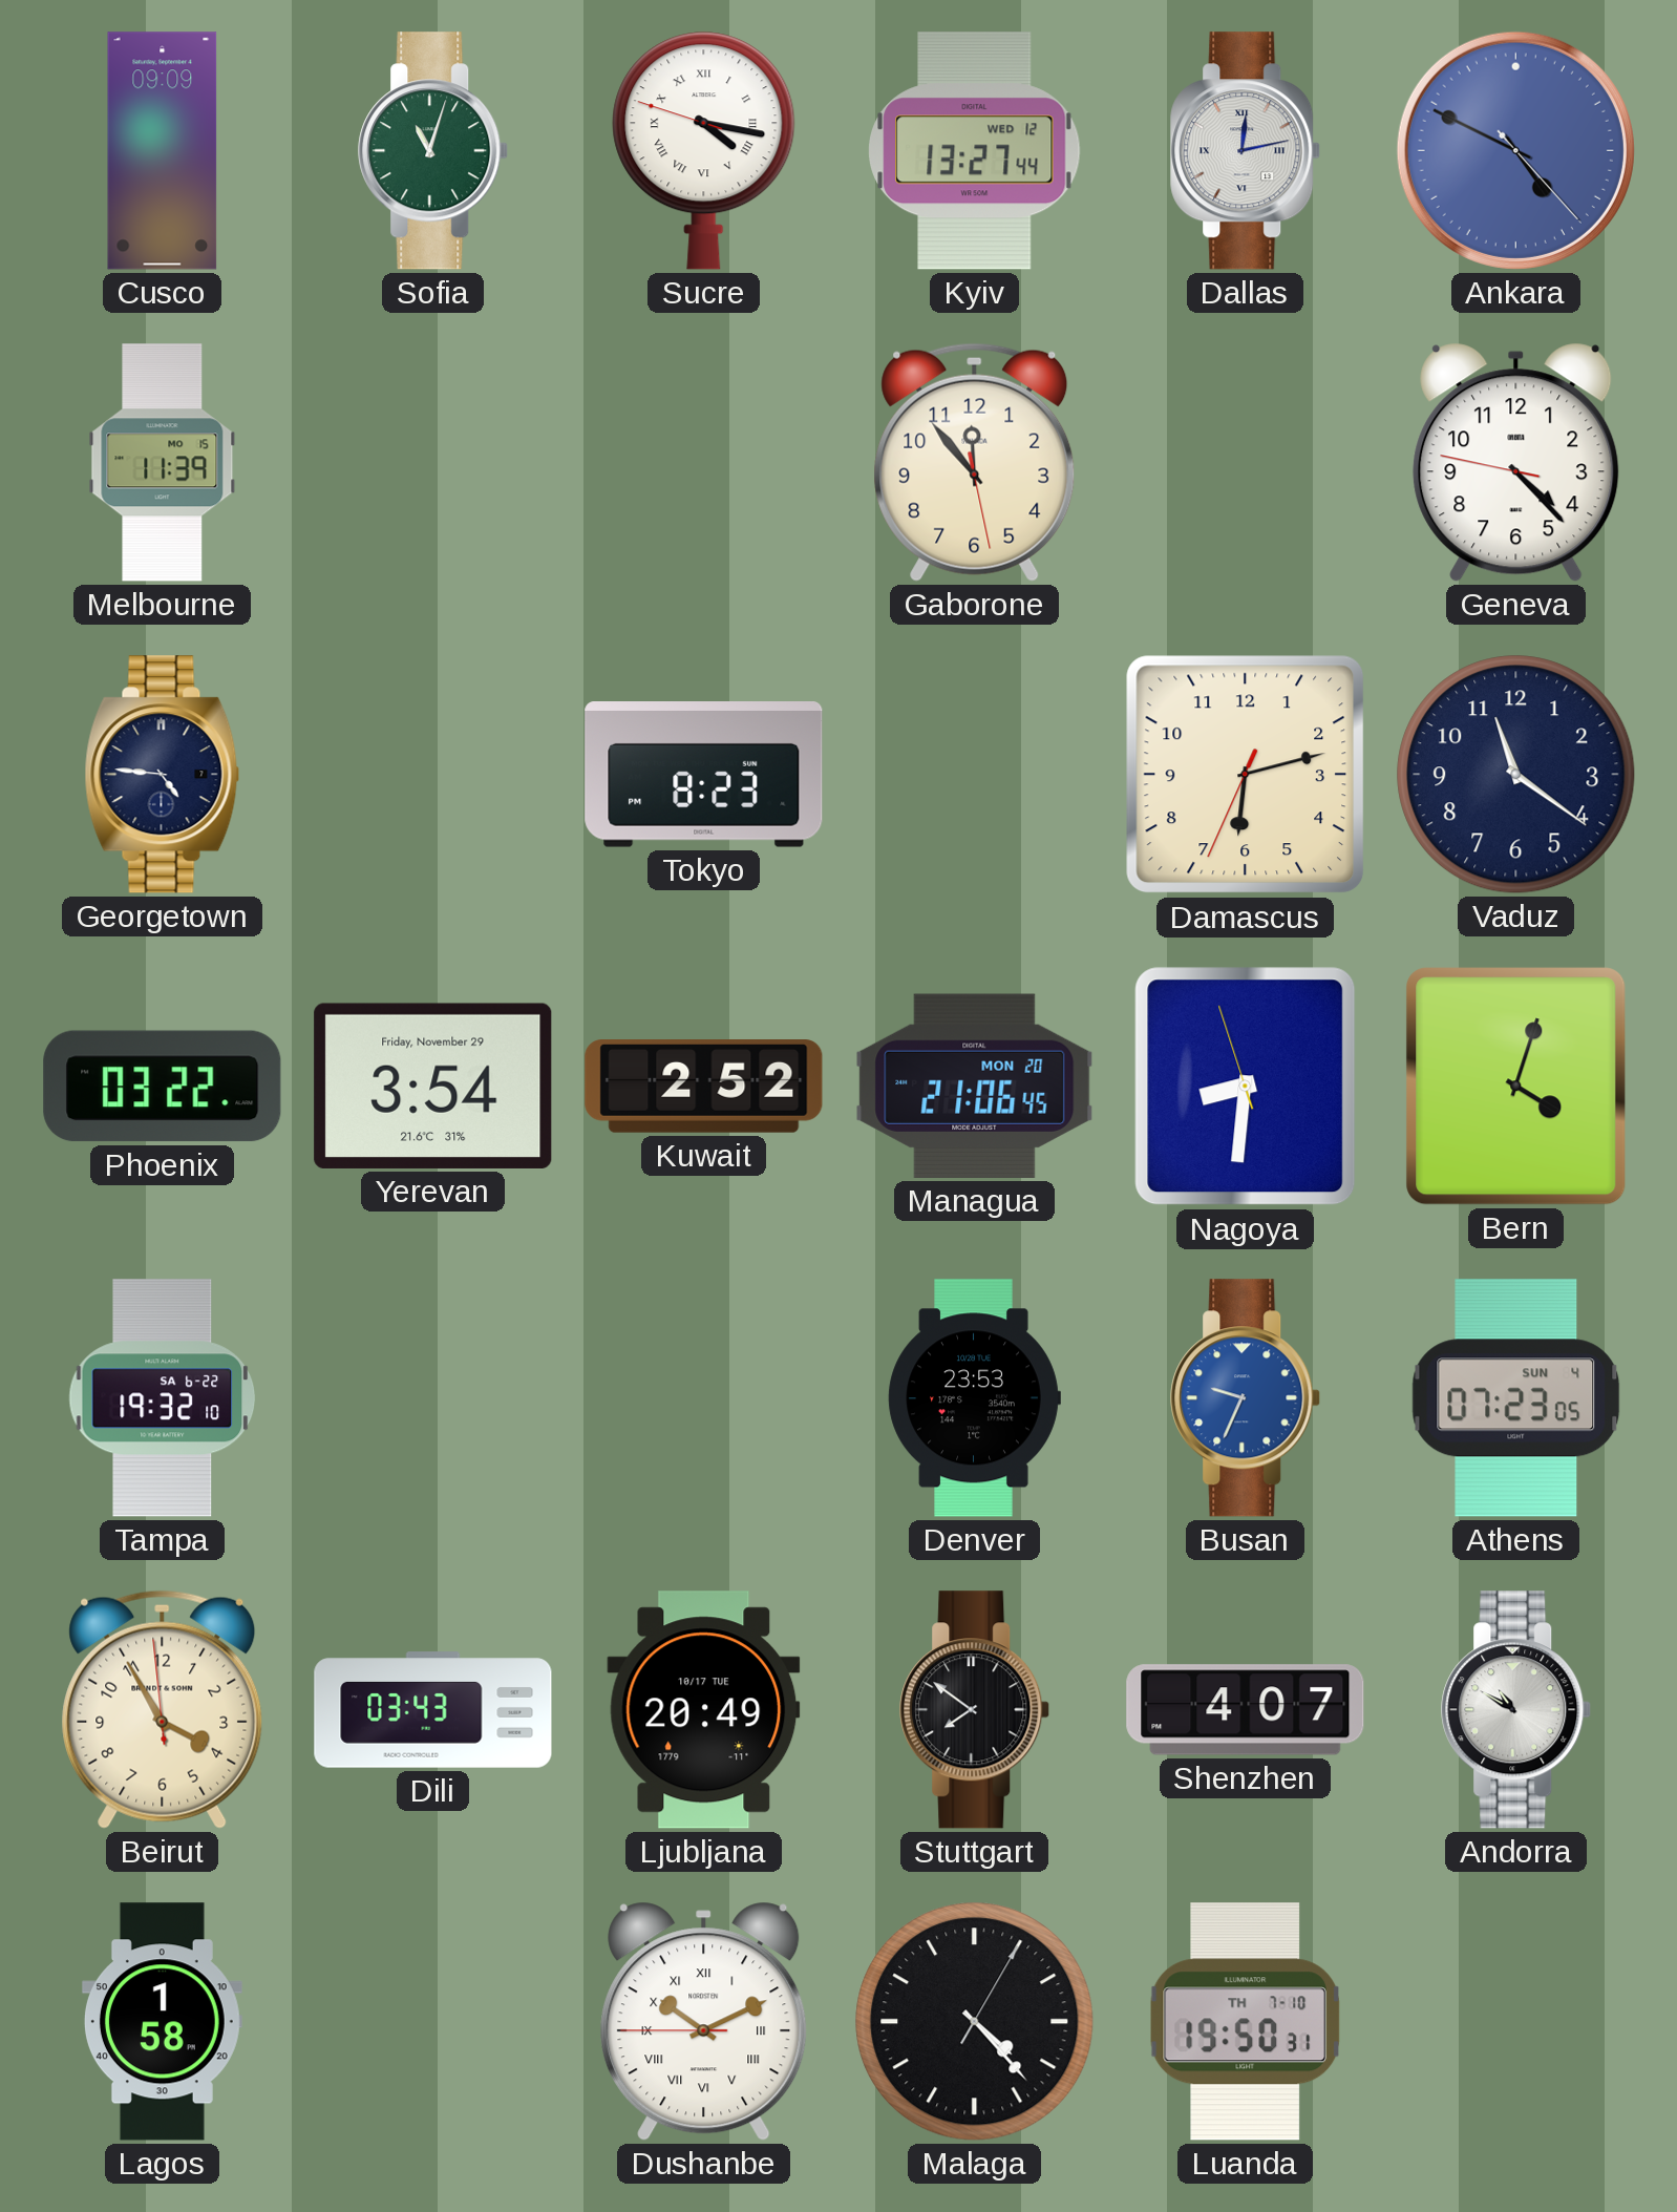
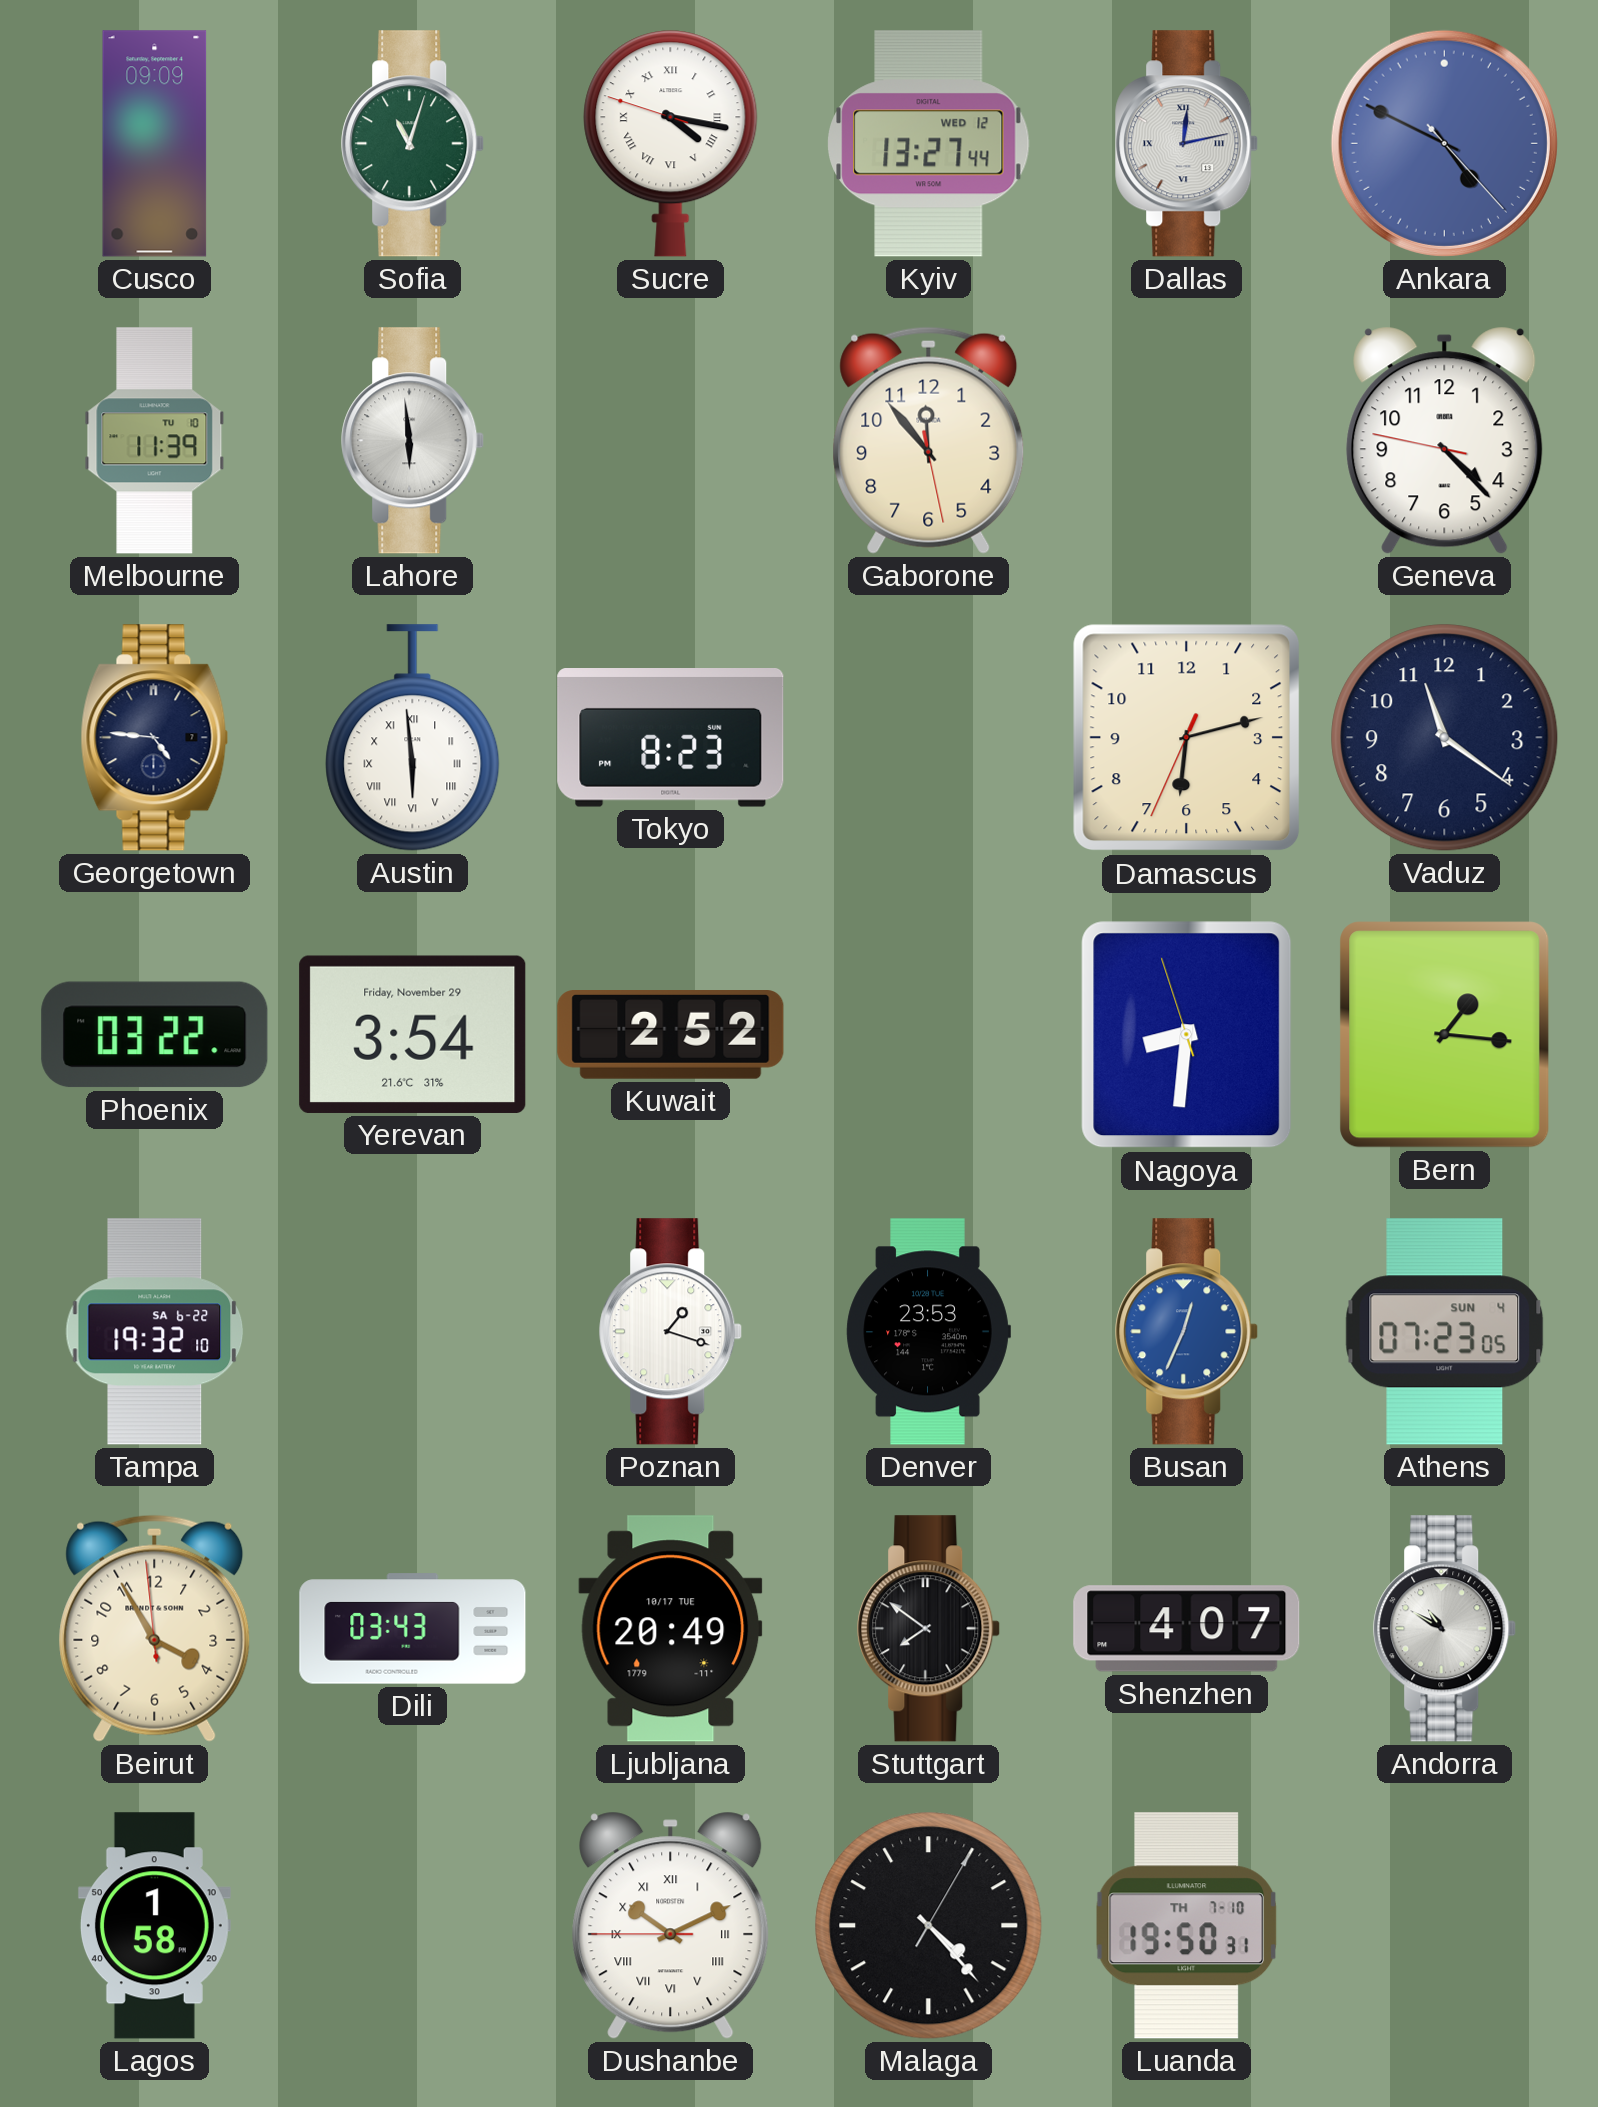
Melbourne date: MO 15 -> TU 10
Lahore: none -> 5:59
Austin: none -> 5:59
Managua: 21:06 -> none
Bern: 4:03 -> 1:16
Poznan: none -> 1:18
Busan: 9:34 -> 12:34
